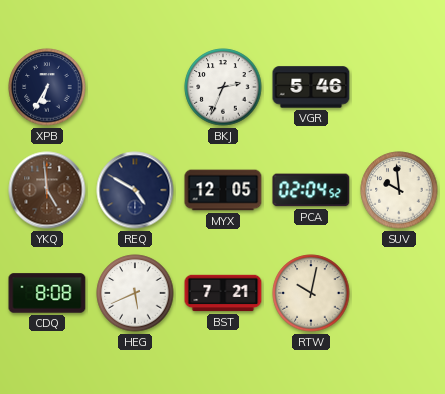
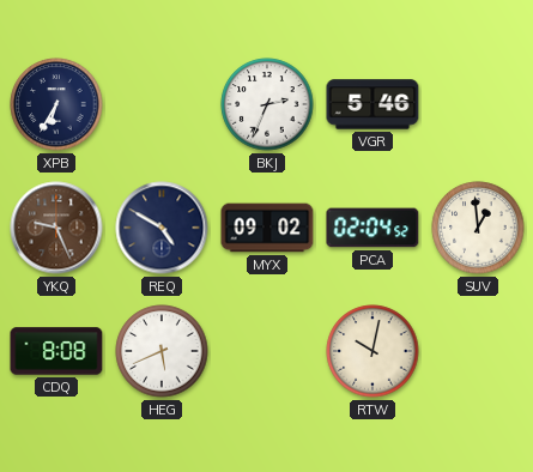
YKQ: 4:59 -> 9:26
MYX: 12:05 -> 09:02
SUV: 9:59 -> 12:59
BST: 7:21 -> none
